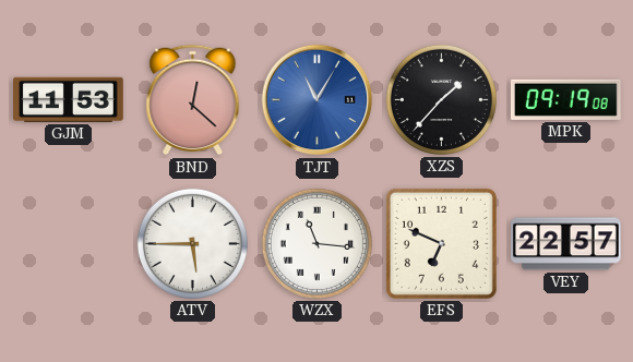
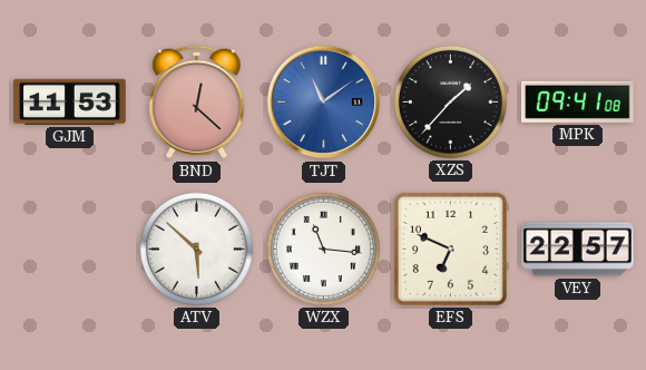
TJT: 11:05 -> 11:09
MPK: 09:19 -> 09:41
ATV: 5:45 -> 5:52
